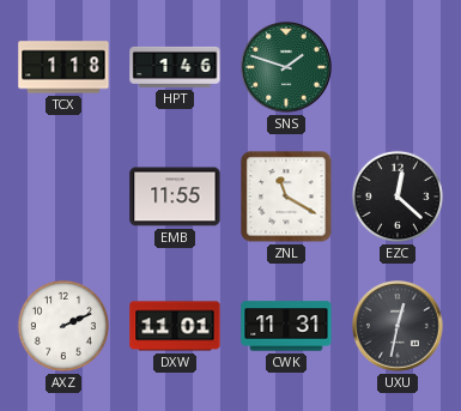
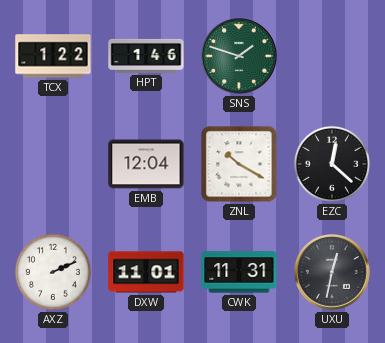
TCX: 1:18 -> 1:22
EMB: 11:55 -> 12:04
ZNL: 11:20 -> 10:20
